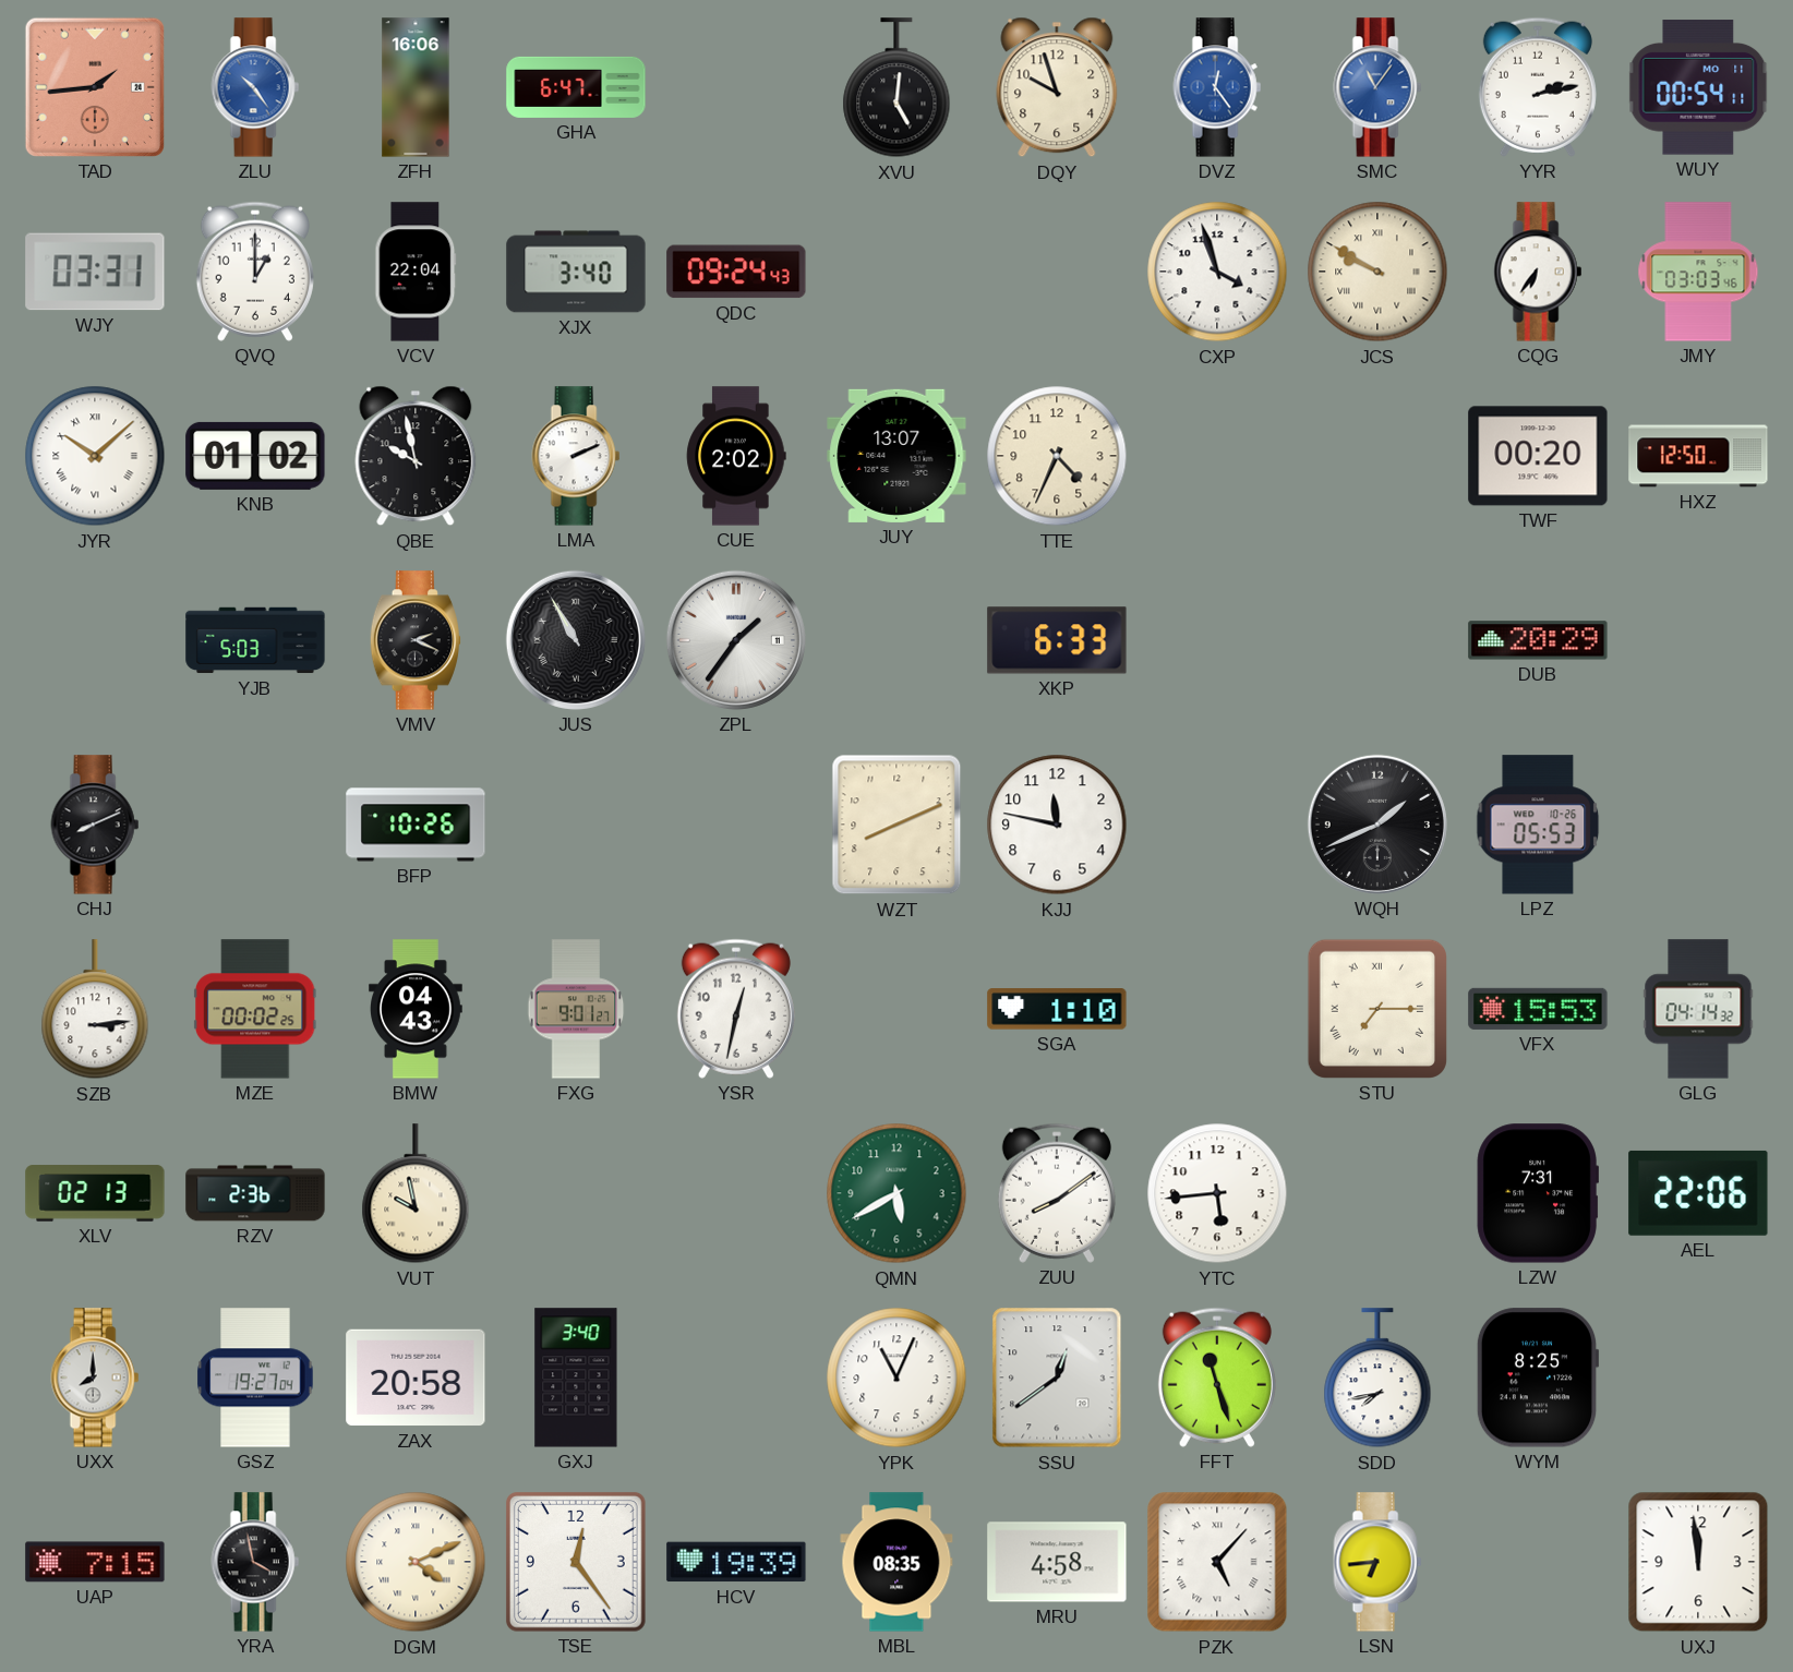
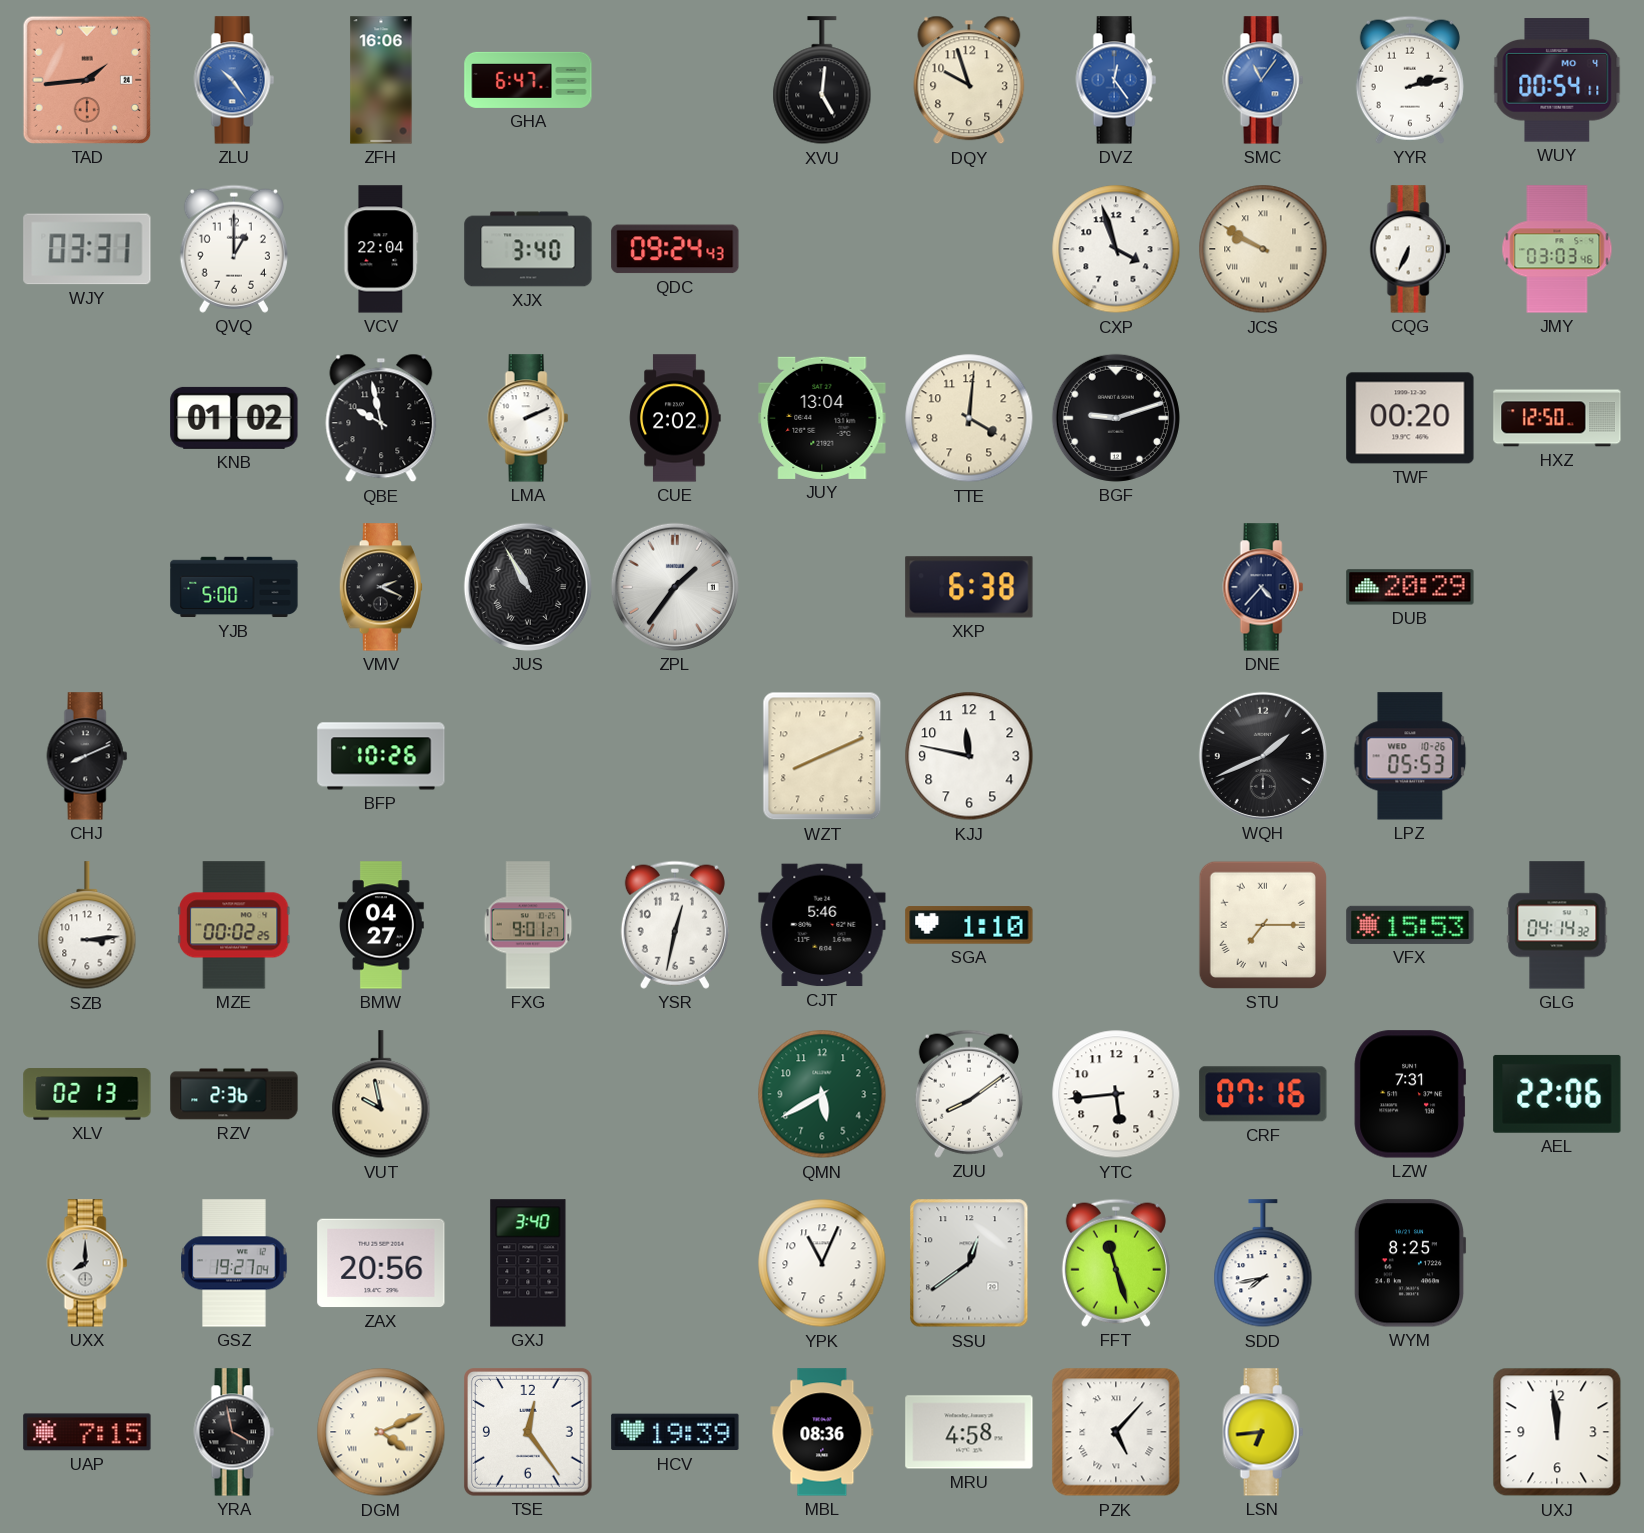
WUY date: MO 11 -> MO 4
CQG: 6:36 -> 6:34
JYR: 10:08 -> none
JUY: 13:07 -> 13:04
TTE: 4:34 -> 4:01
BGF: none -> 9:12
YJB: 5:03 -> 5:00
XKP: 6:33 -> 6:38
DNE: none -> 4:37
BMW: 04:43 -> 04:27
CJT: none -> 5:46
CRF: none -> 07:16
ZAX: 20:58 -> 20:56
MBL: 08:35 -> 08:36
